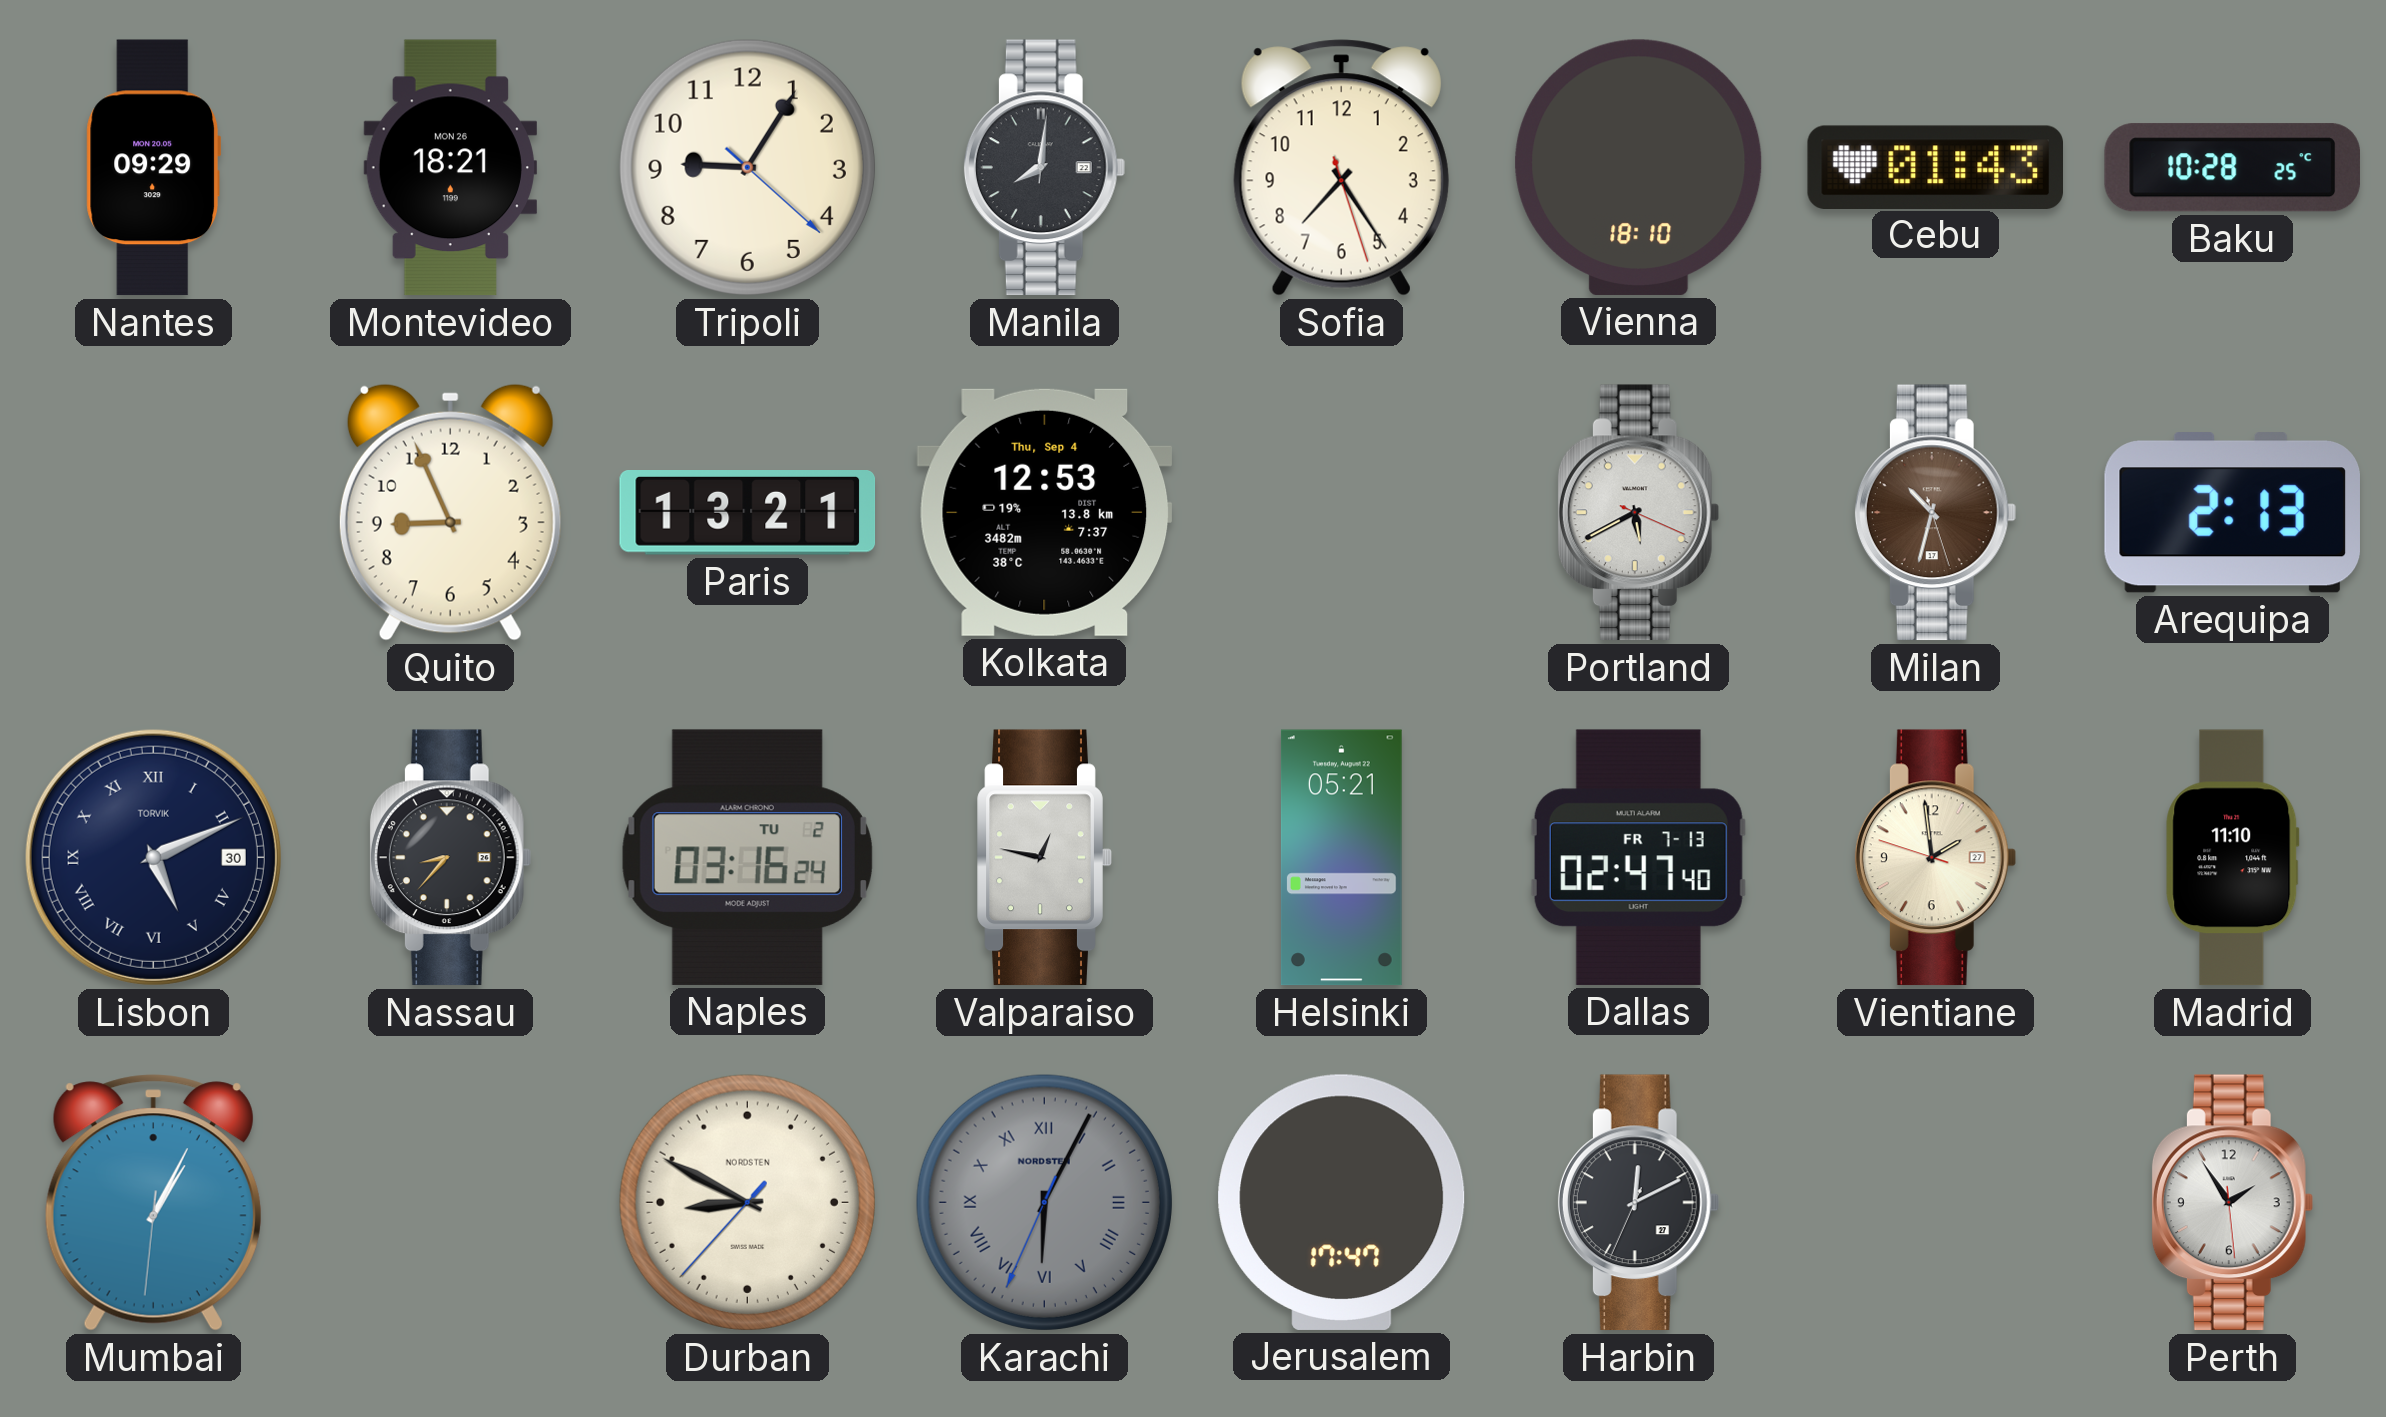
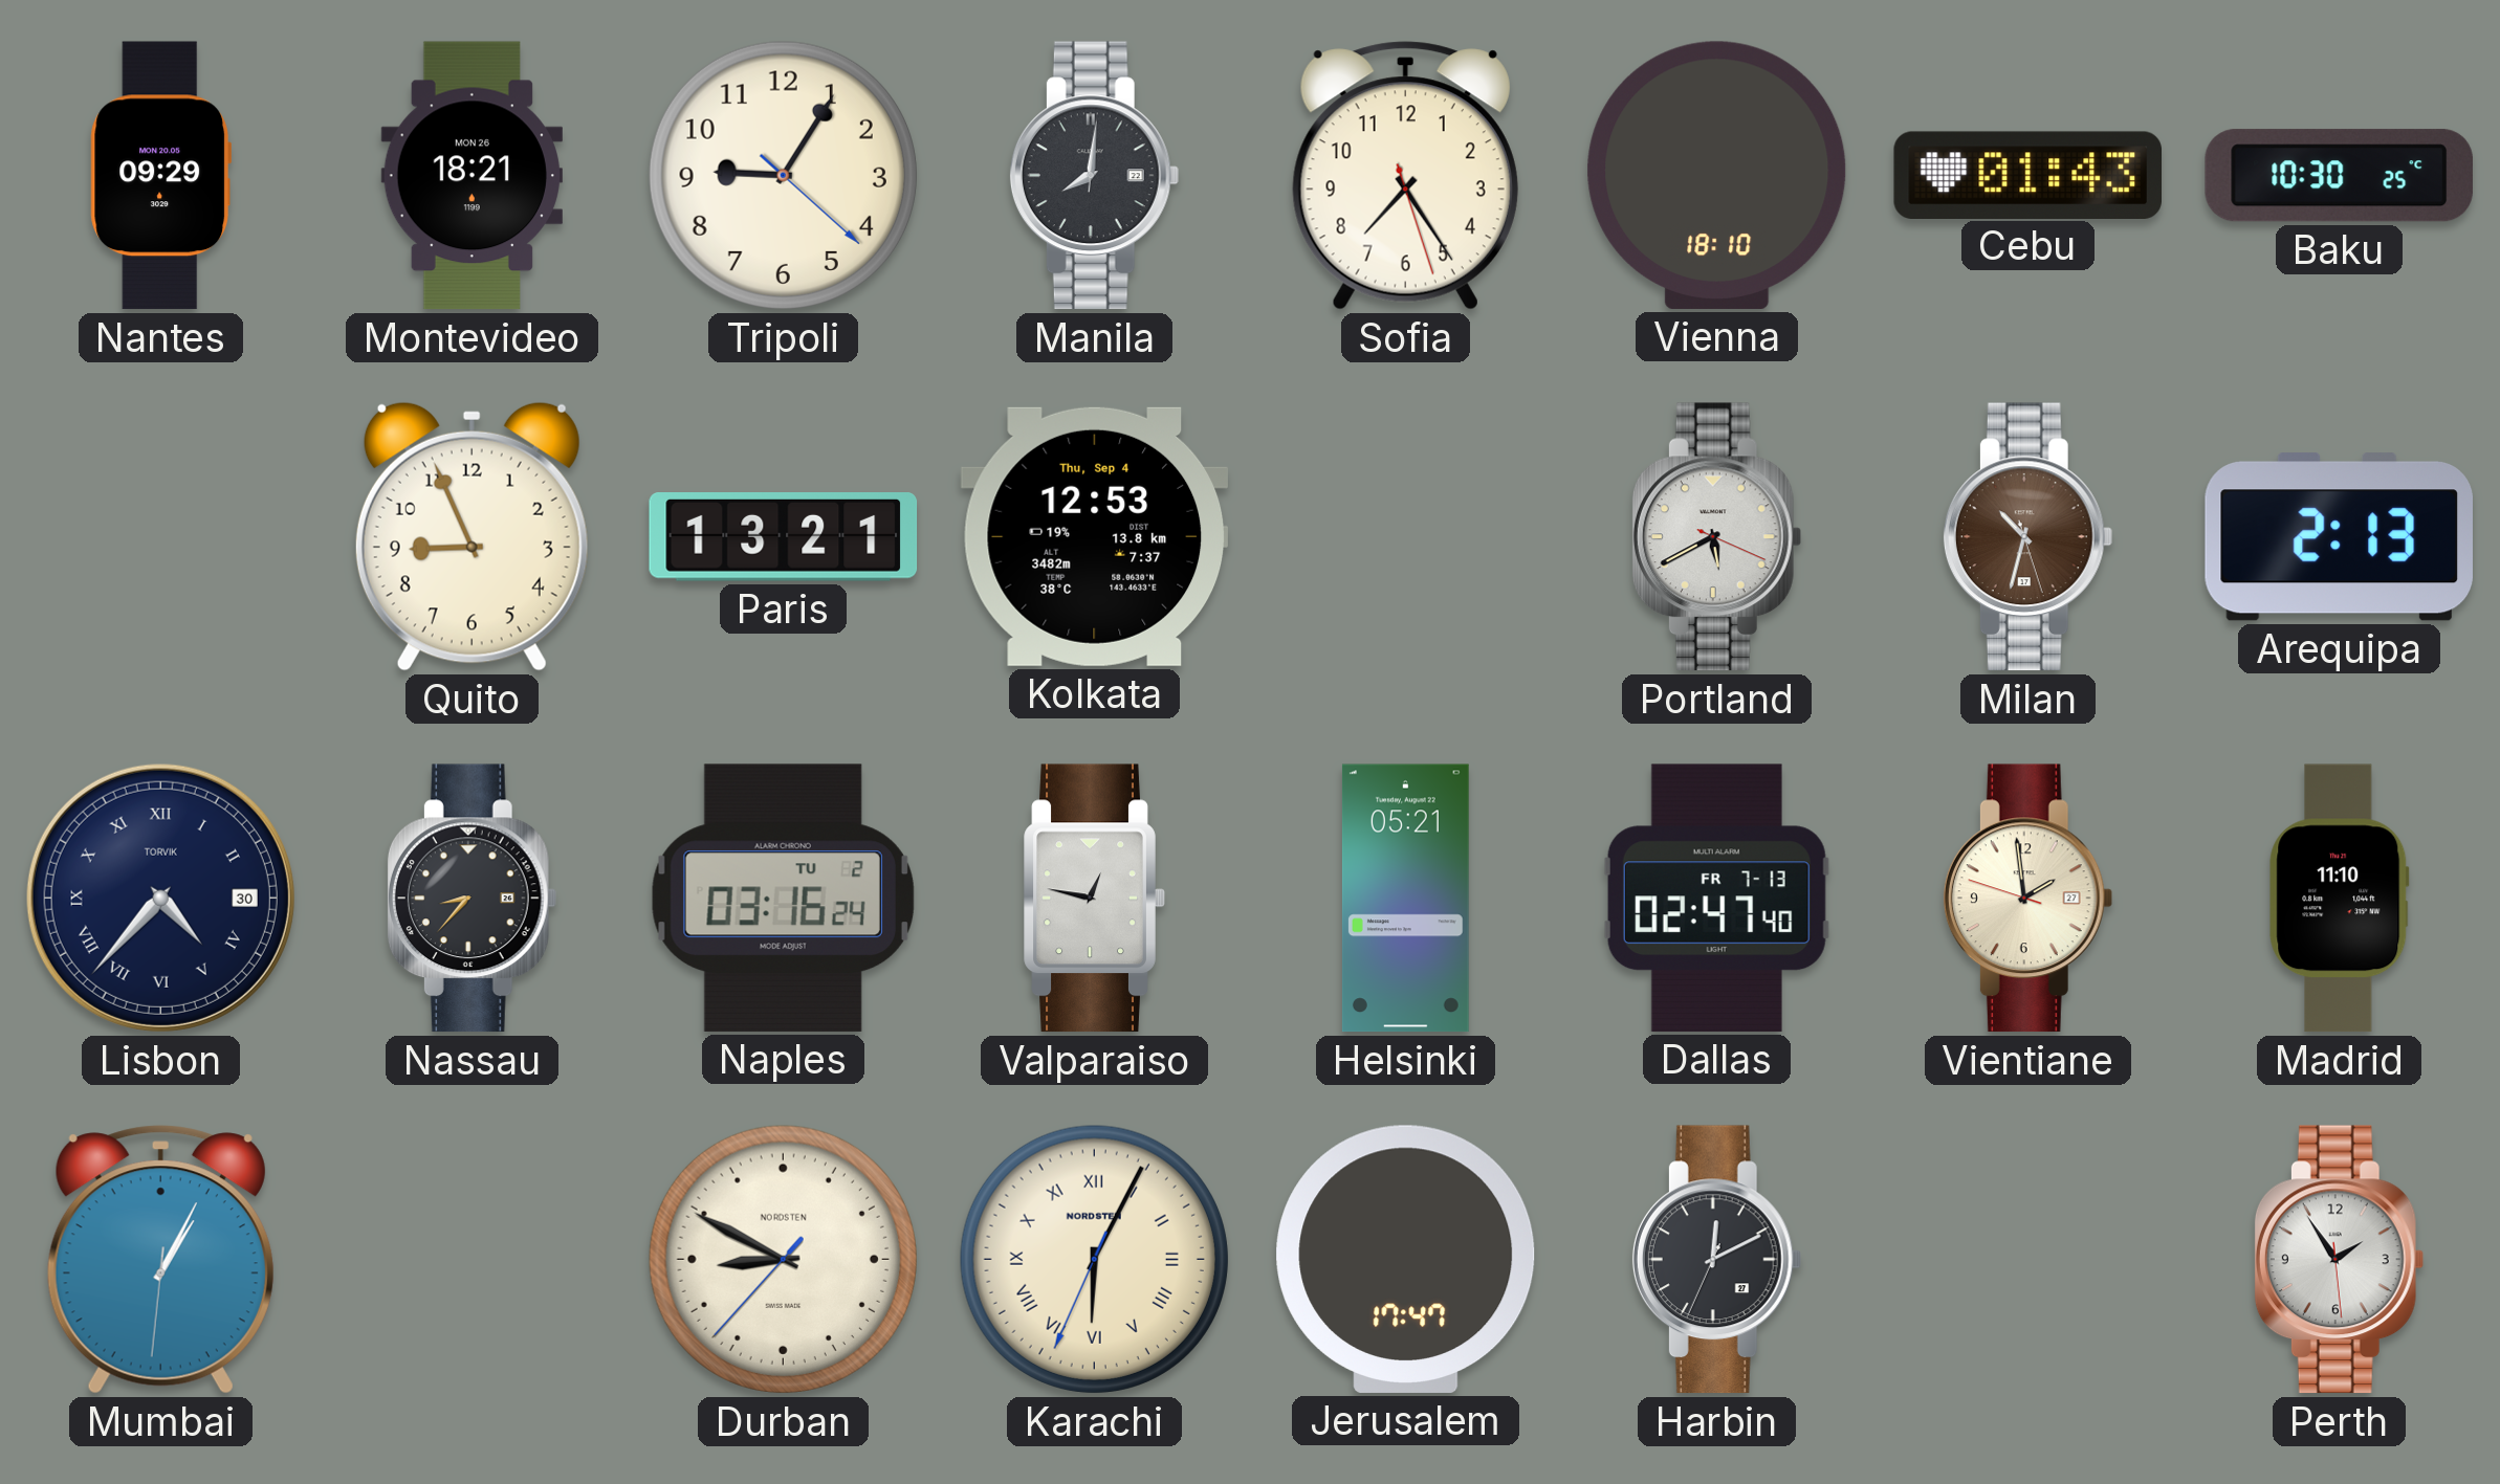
Baku: 10:28 -> 10:30
Lisbon: 5:11 -> 4:37
Karachi dial: grey -> cream
